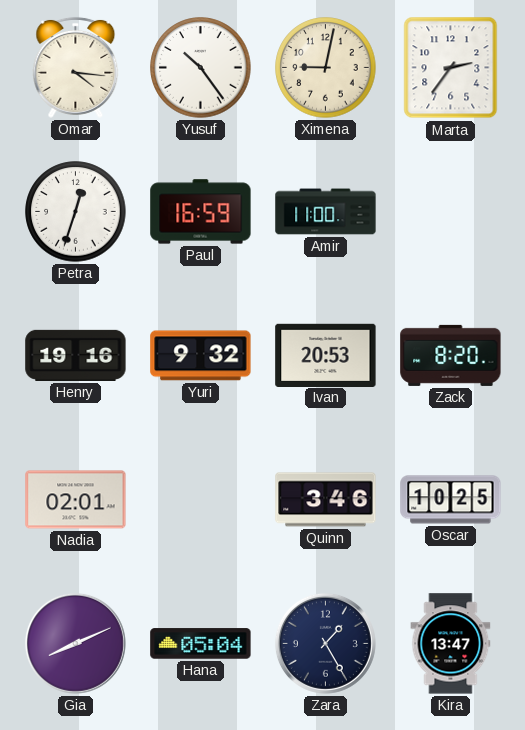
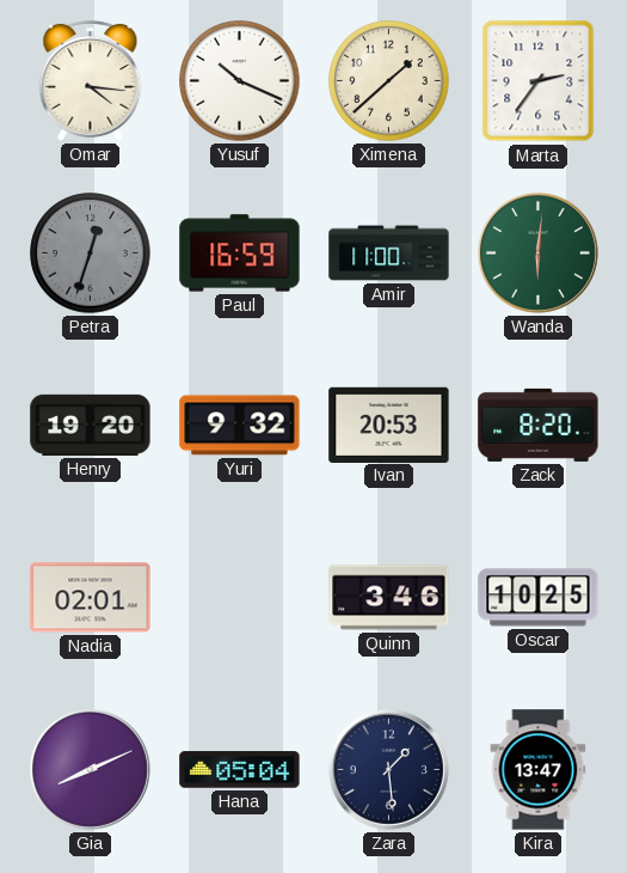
Yusuf: 10:24 -> 10:19
Ximena: 9:02 -> 1:38
Petra dial: white -> grey
Wanda: none -> 6:01
Henry: 19:16 -> 19:20
Zara: 1:25 -> 1:29
